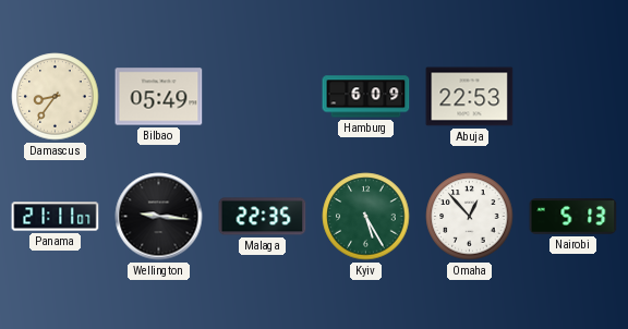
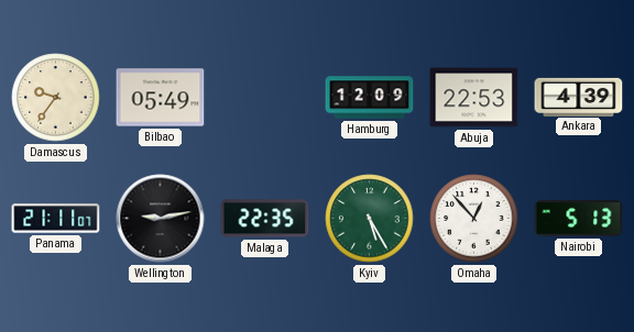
Damascus: 8:36 -> 9:36
Hamburg: 6:09 -> 12:09
Ankara: none -> 4:39
Wellington: 9:16 -> 9:13
